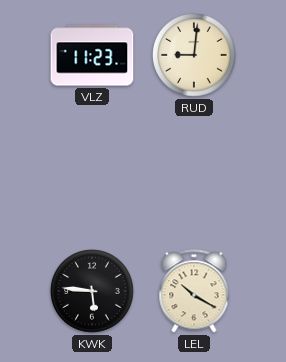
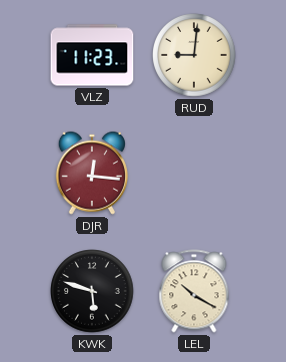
DJR: none -> 12:16
KWK: 5:46 -> 5:48
